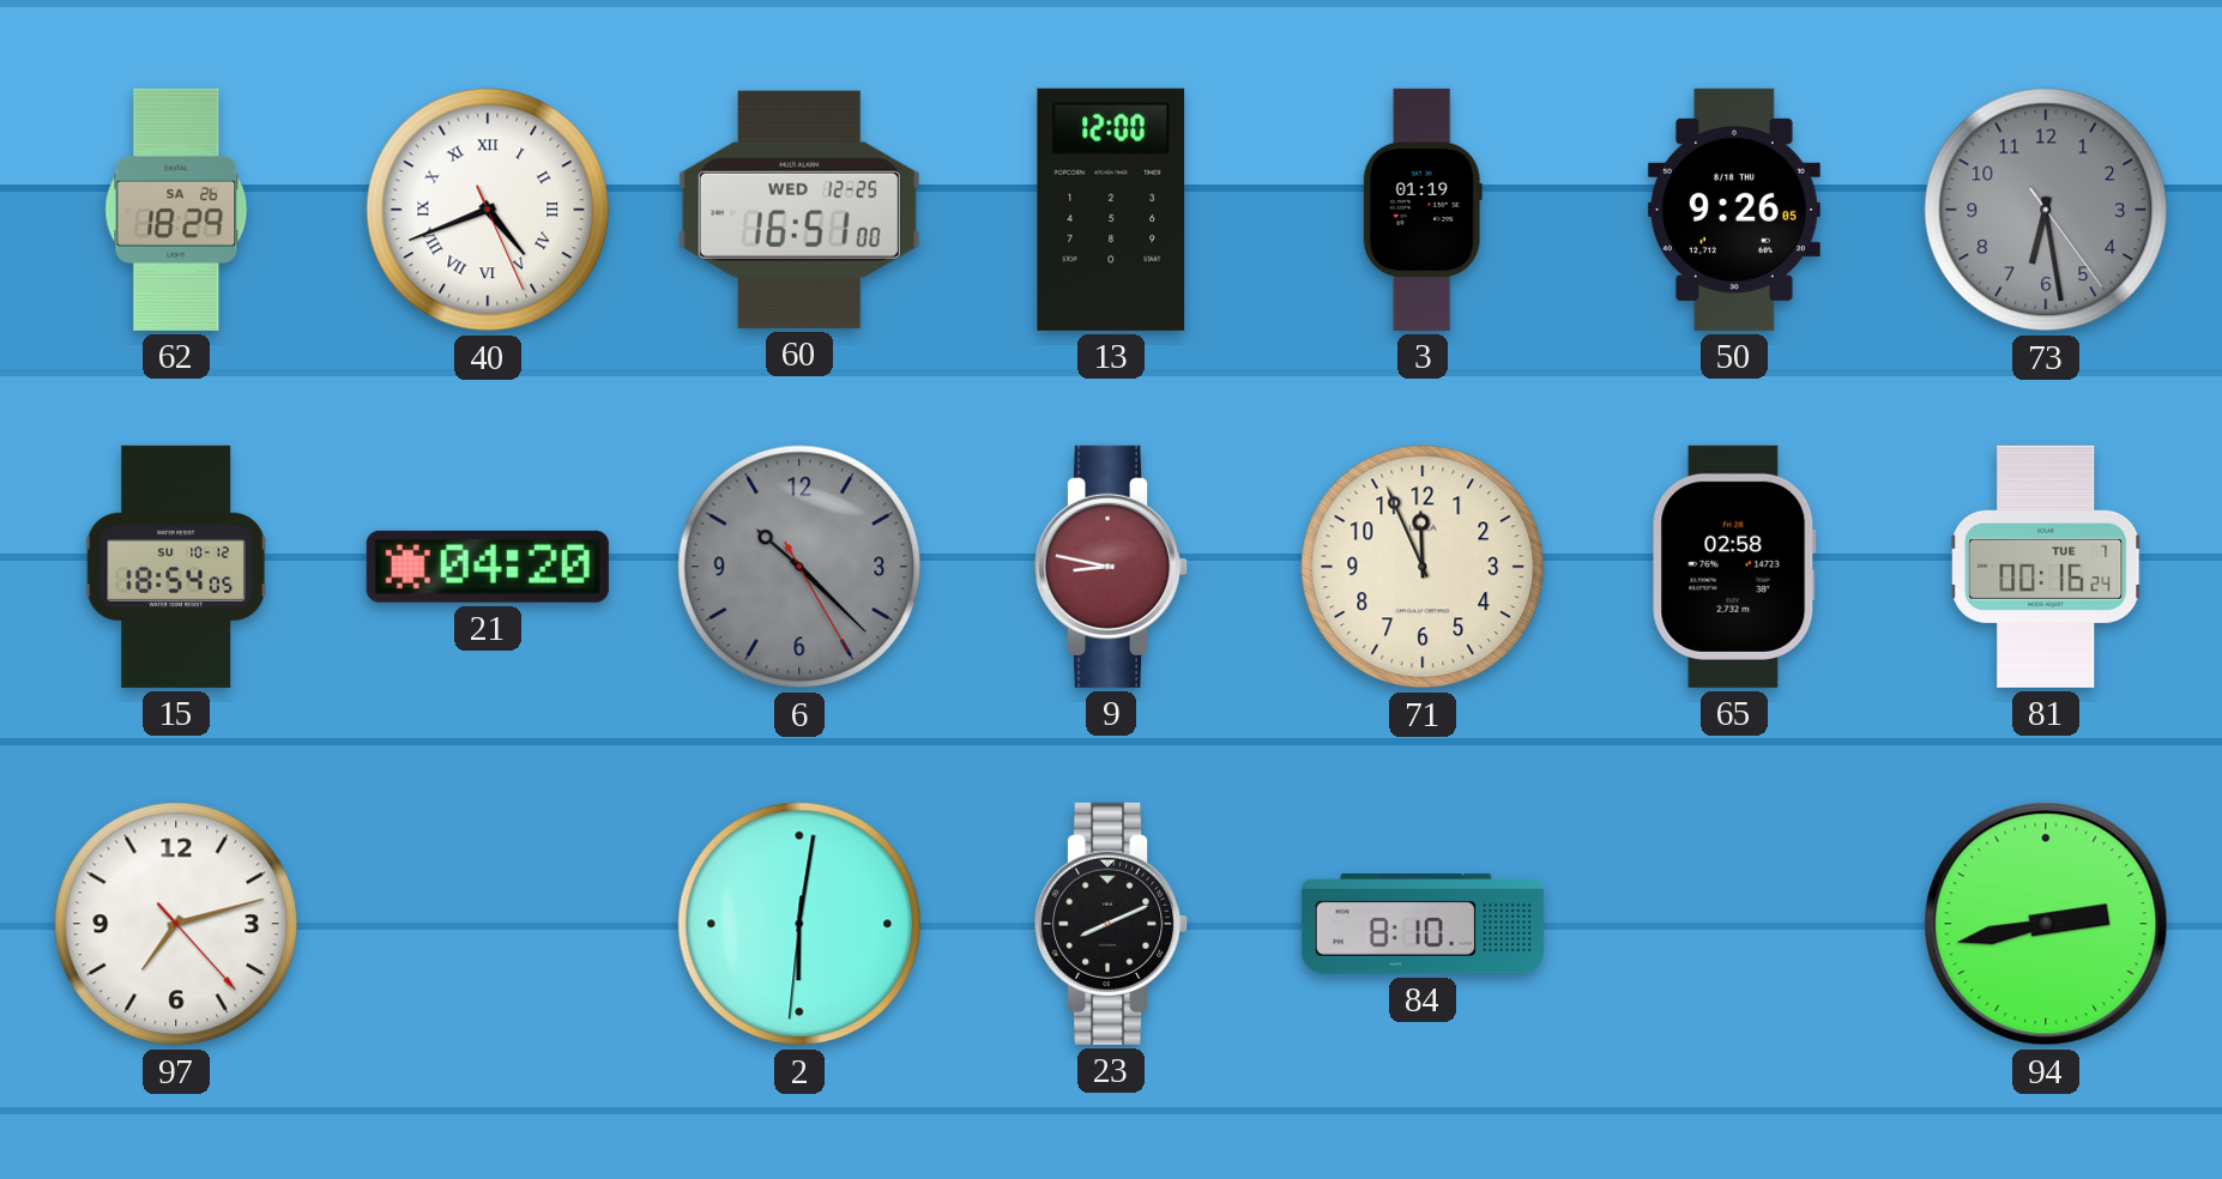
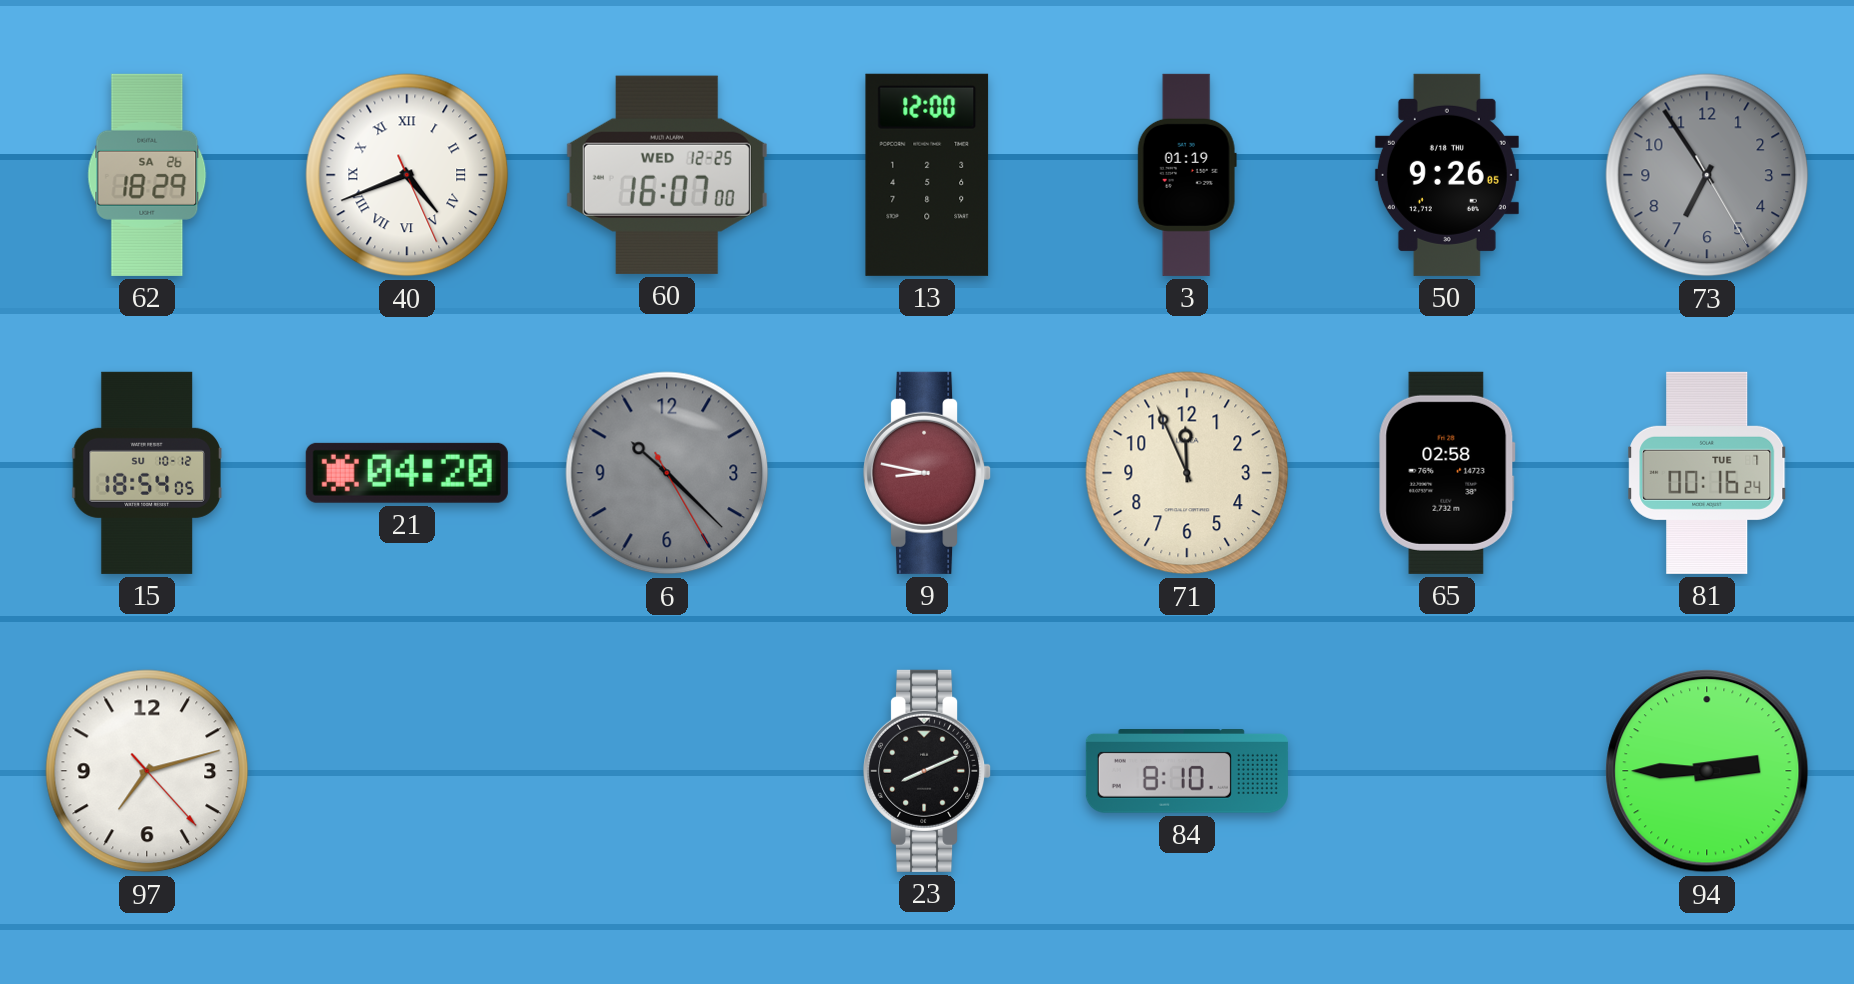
60: 16:51 -> 16:07
73: 6:28 -> 6:54
2: 6:01 -> none
94: 2:43 -> 2:45
